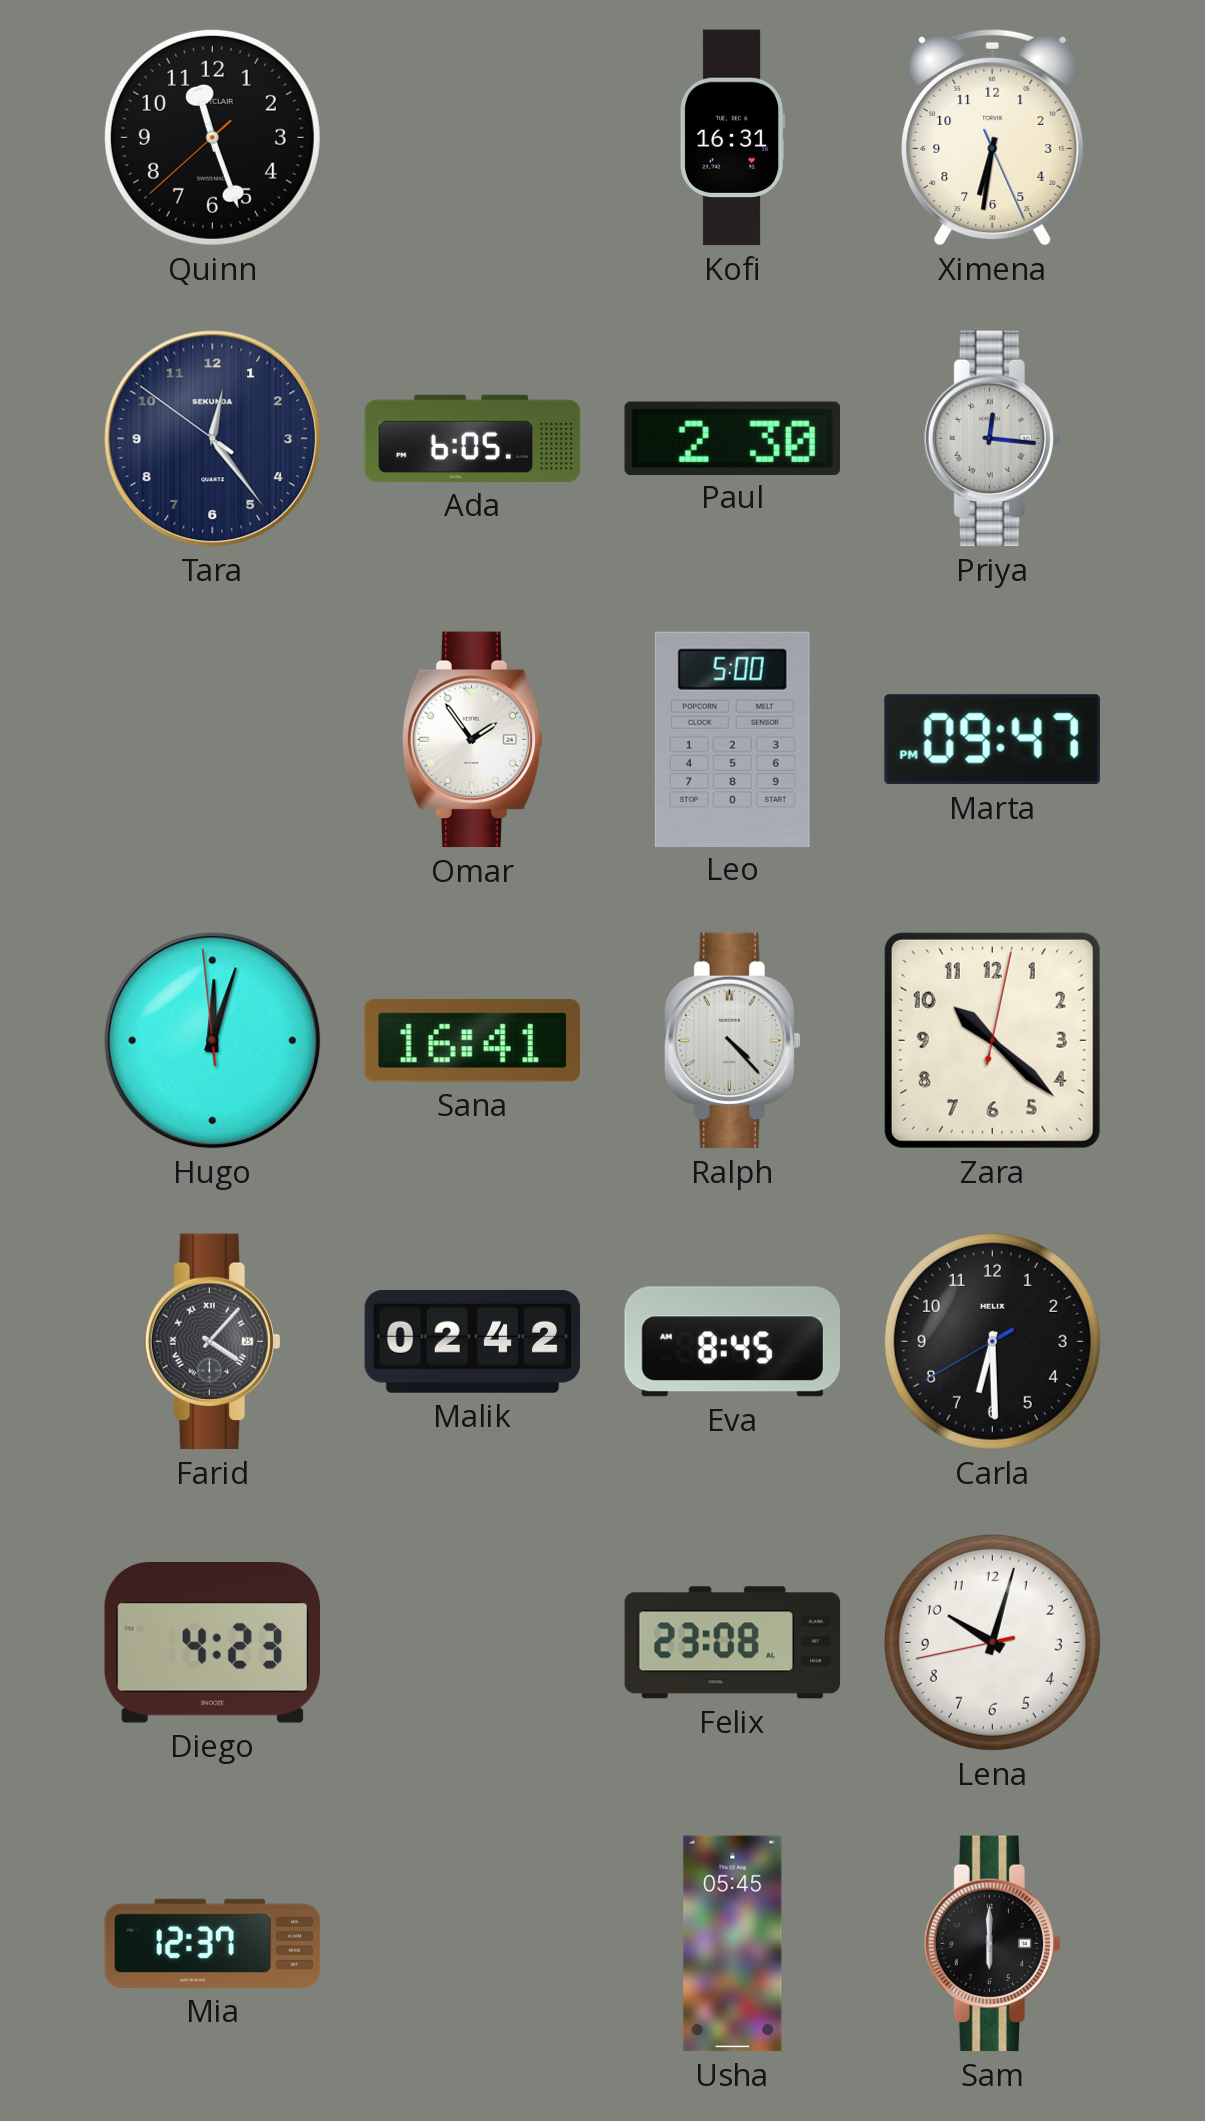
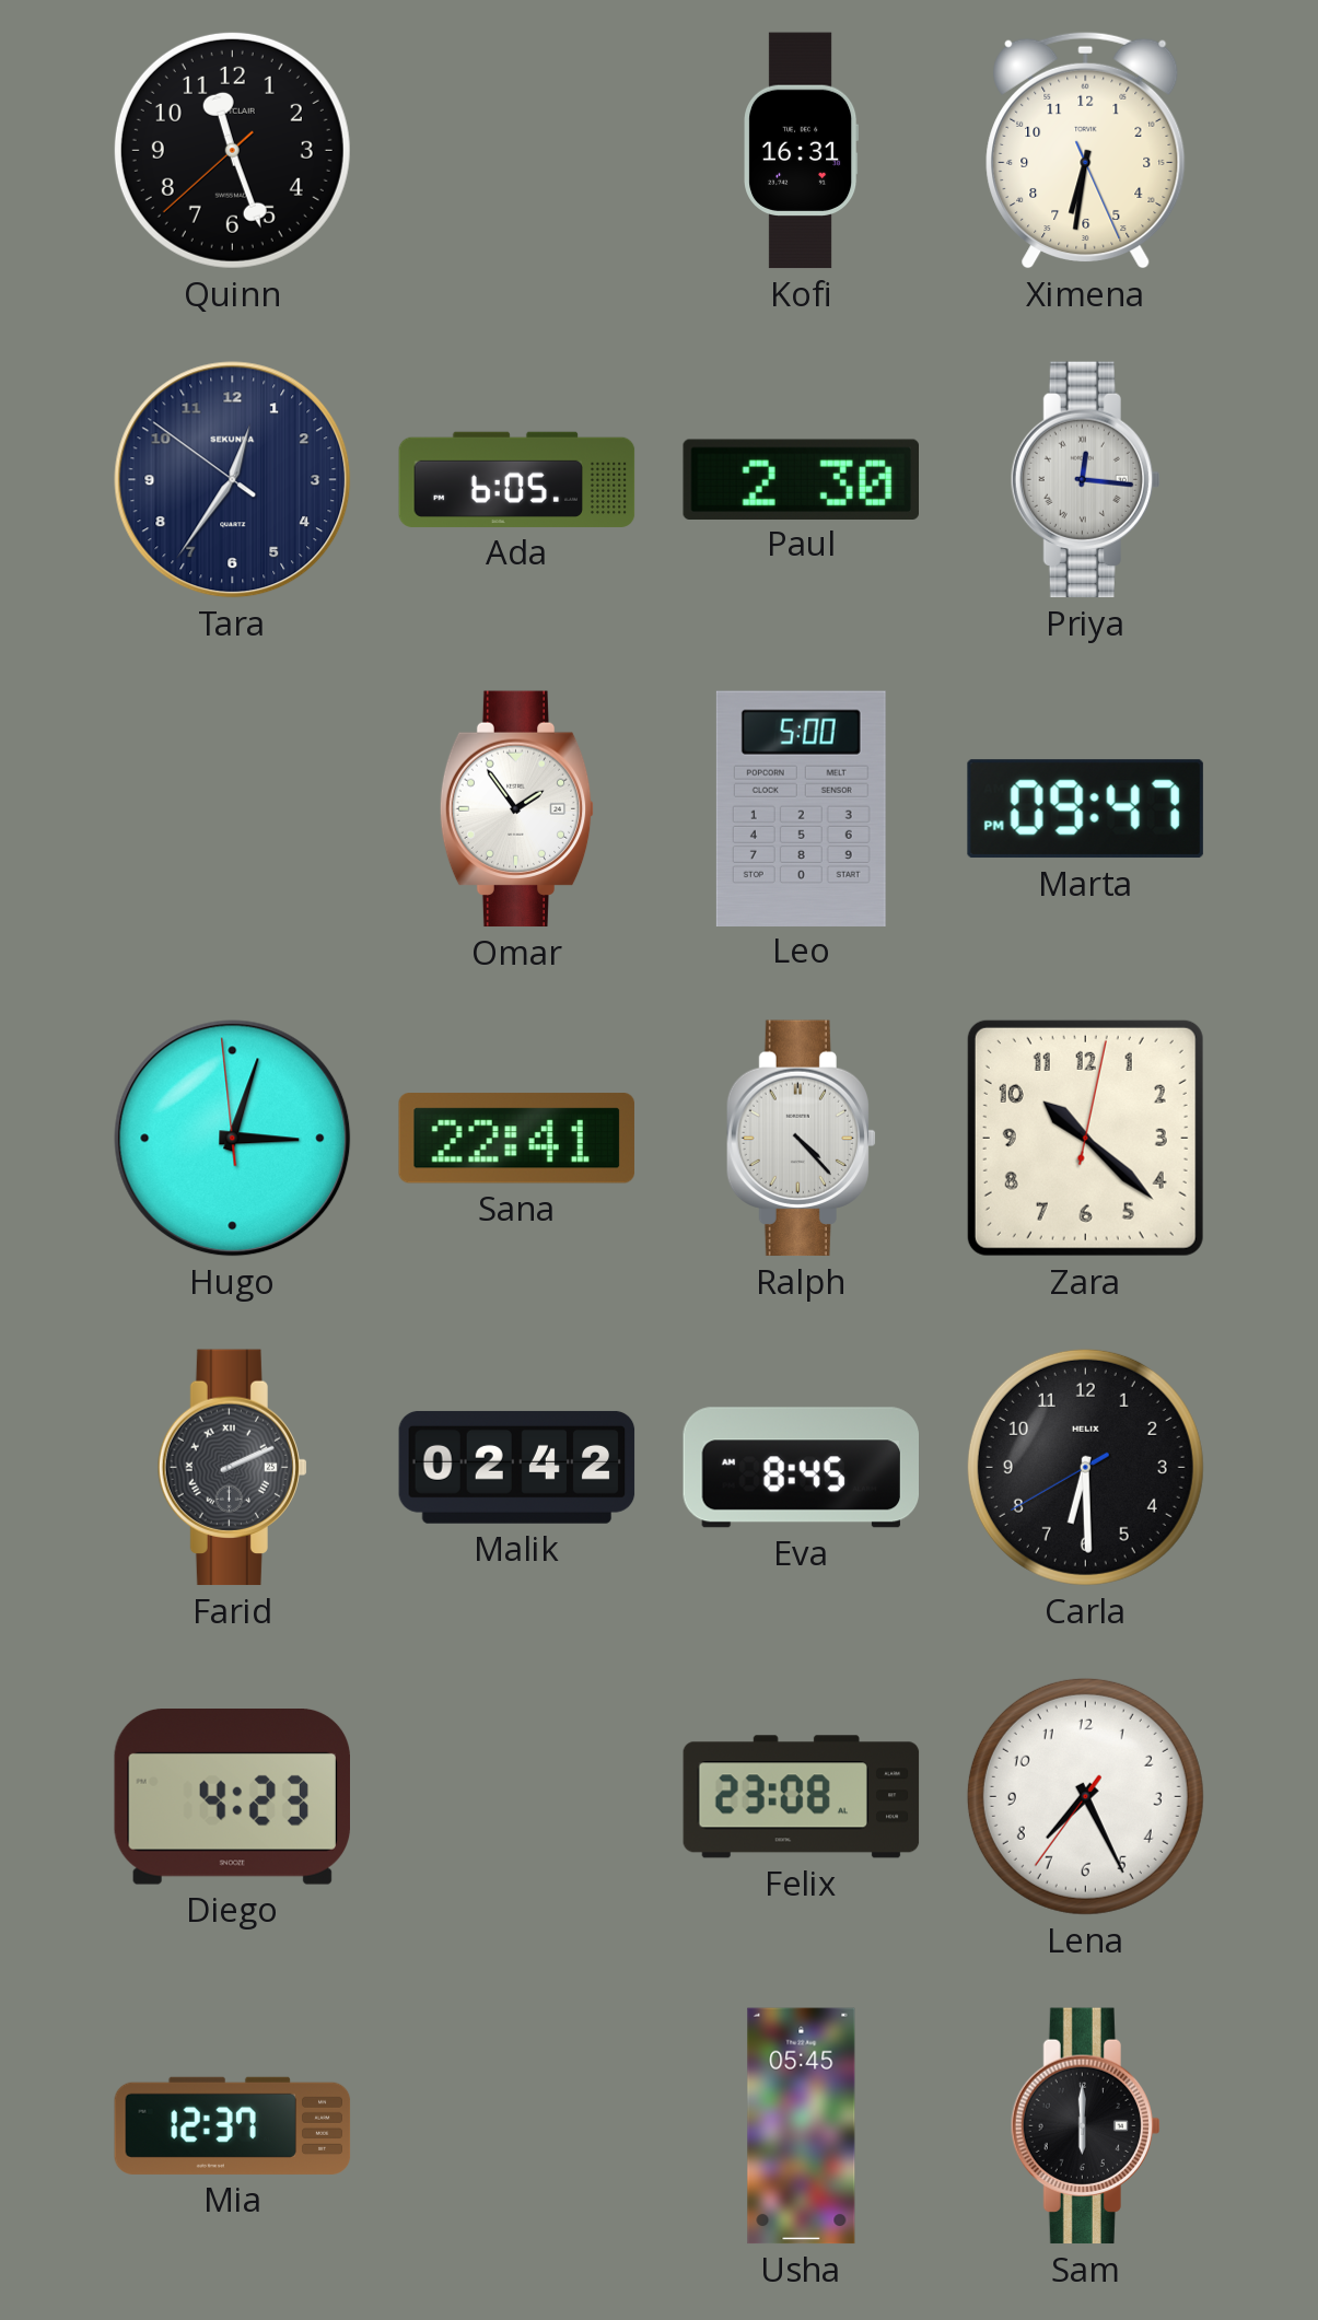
Tara: 12:23 -> 12:35
Hugo: 12:02 -> 3:02
Sana: 16:41 -> 22:41
Farid: 4:07 -> 2:11
Lena: 10:02 -> 7:25
